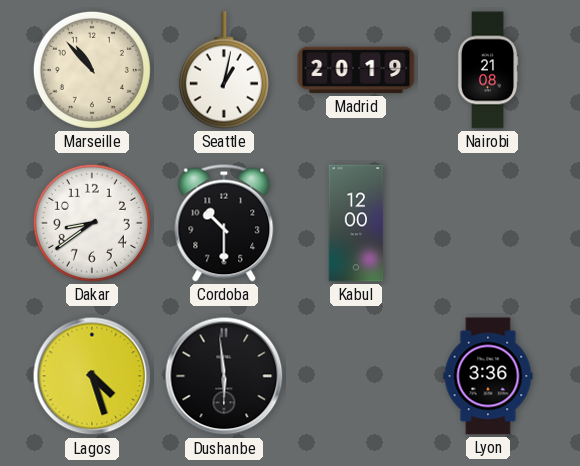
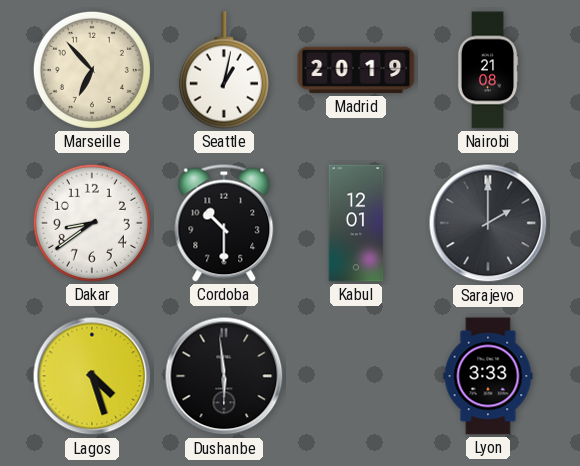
Marseille: 10:53 -> 6:53
Kabul: 12:00 -> 12:01
Sarajevo: none -> 2:00
Lyon: 3:36 -> 3:33
